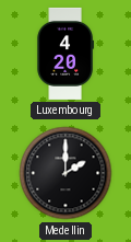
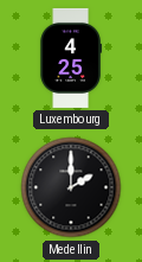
Luxembourg: 4:20 -> 4:25
